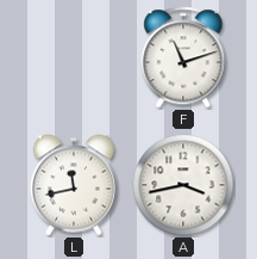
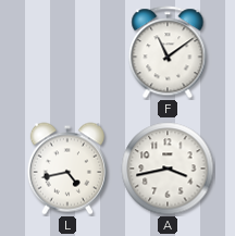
F: 11:12 -> 11:09
L: 11:43 -> 4:43
